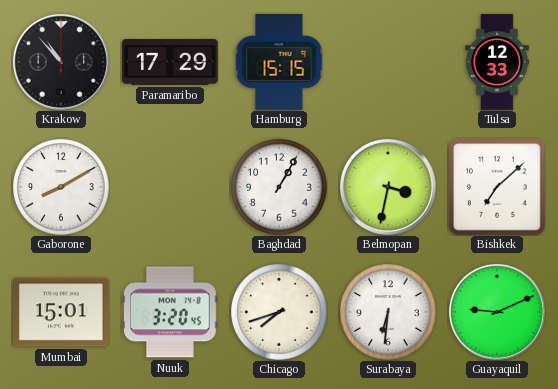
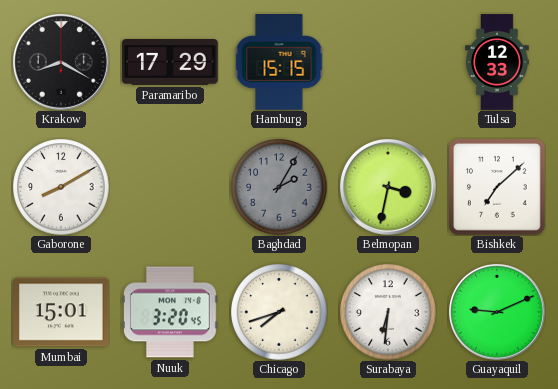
Krakow: 10:53 -> 8:20
Baghdad: 1:05 -> 2:05
Baghdad dial: white -> grey
